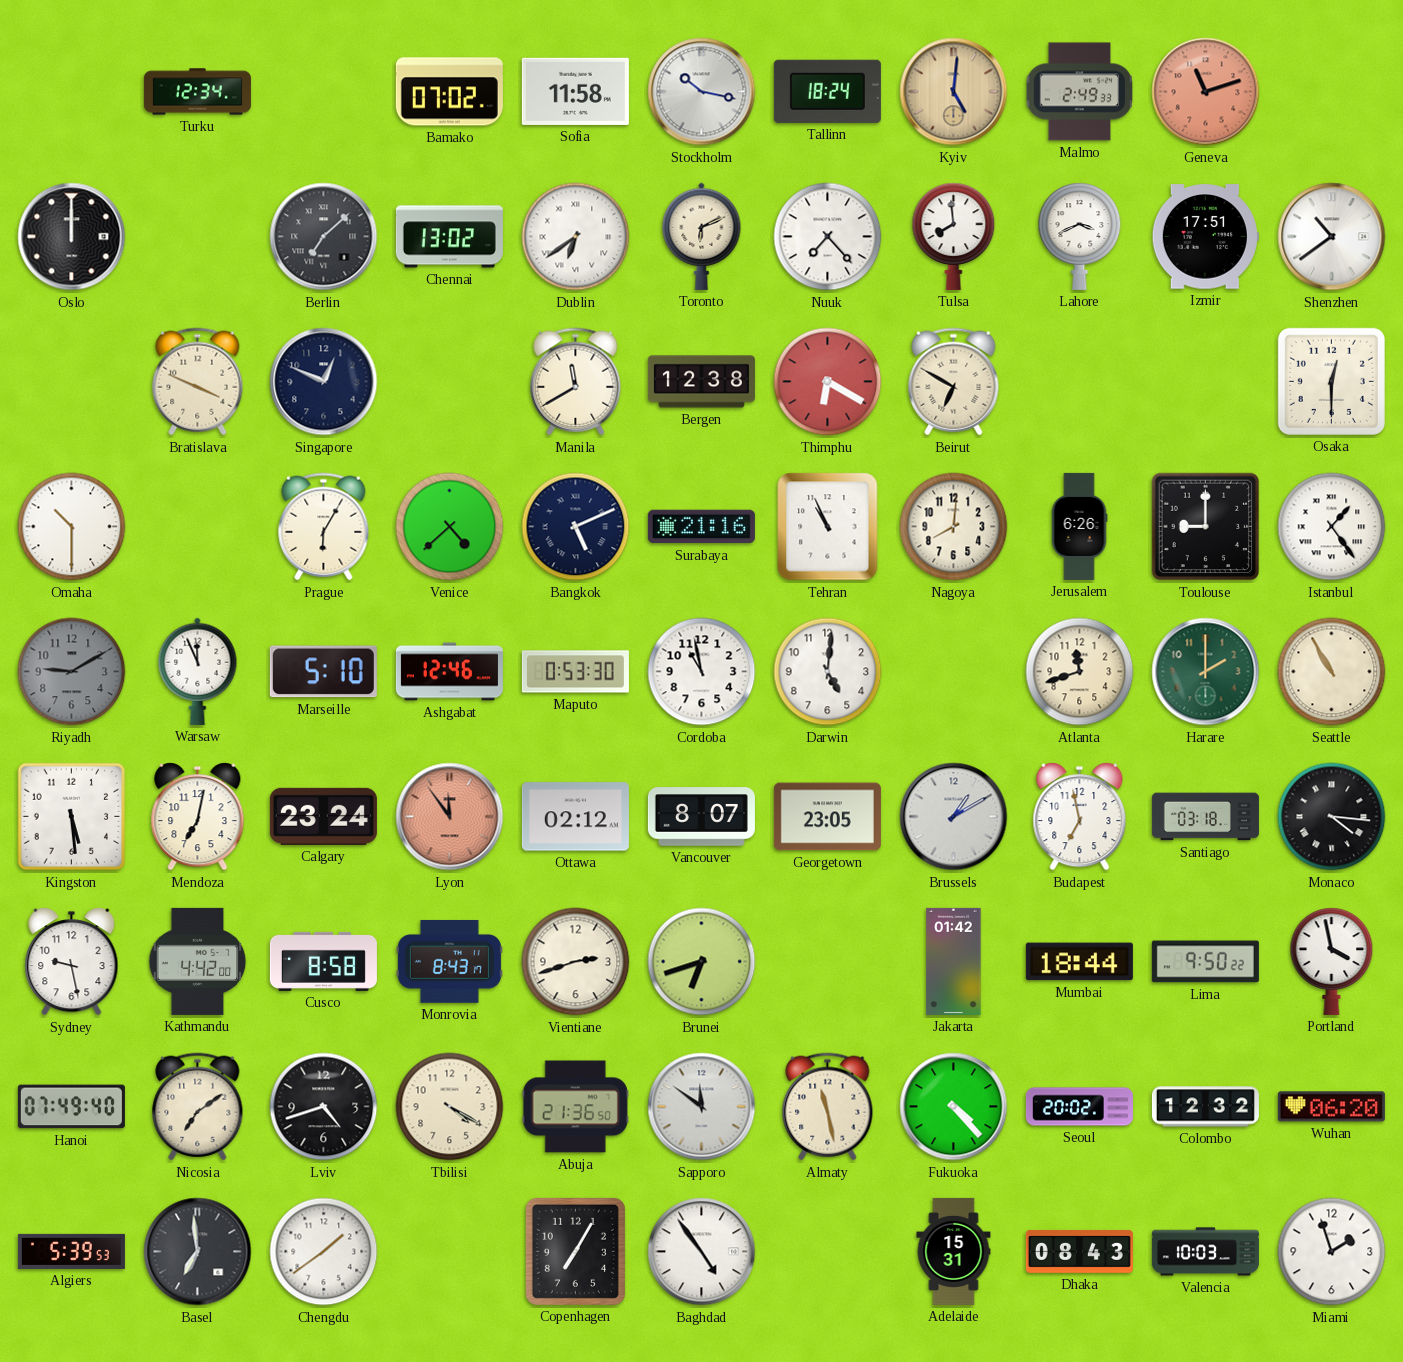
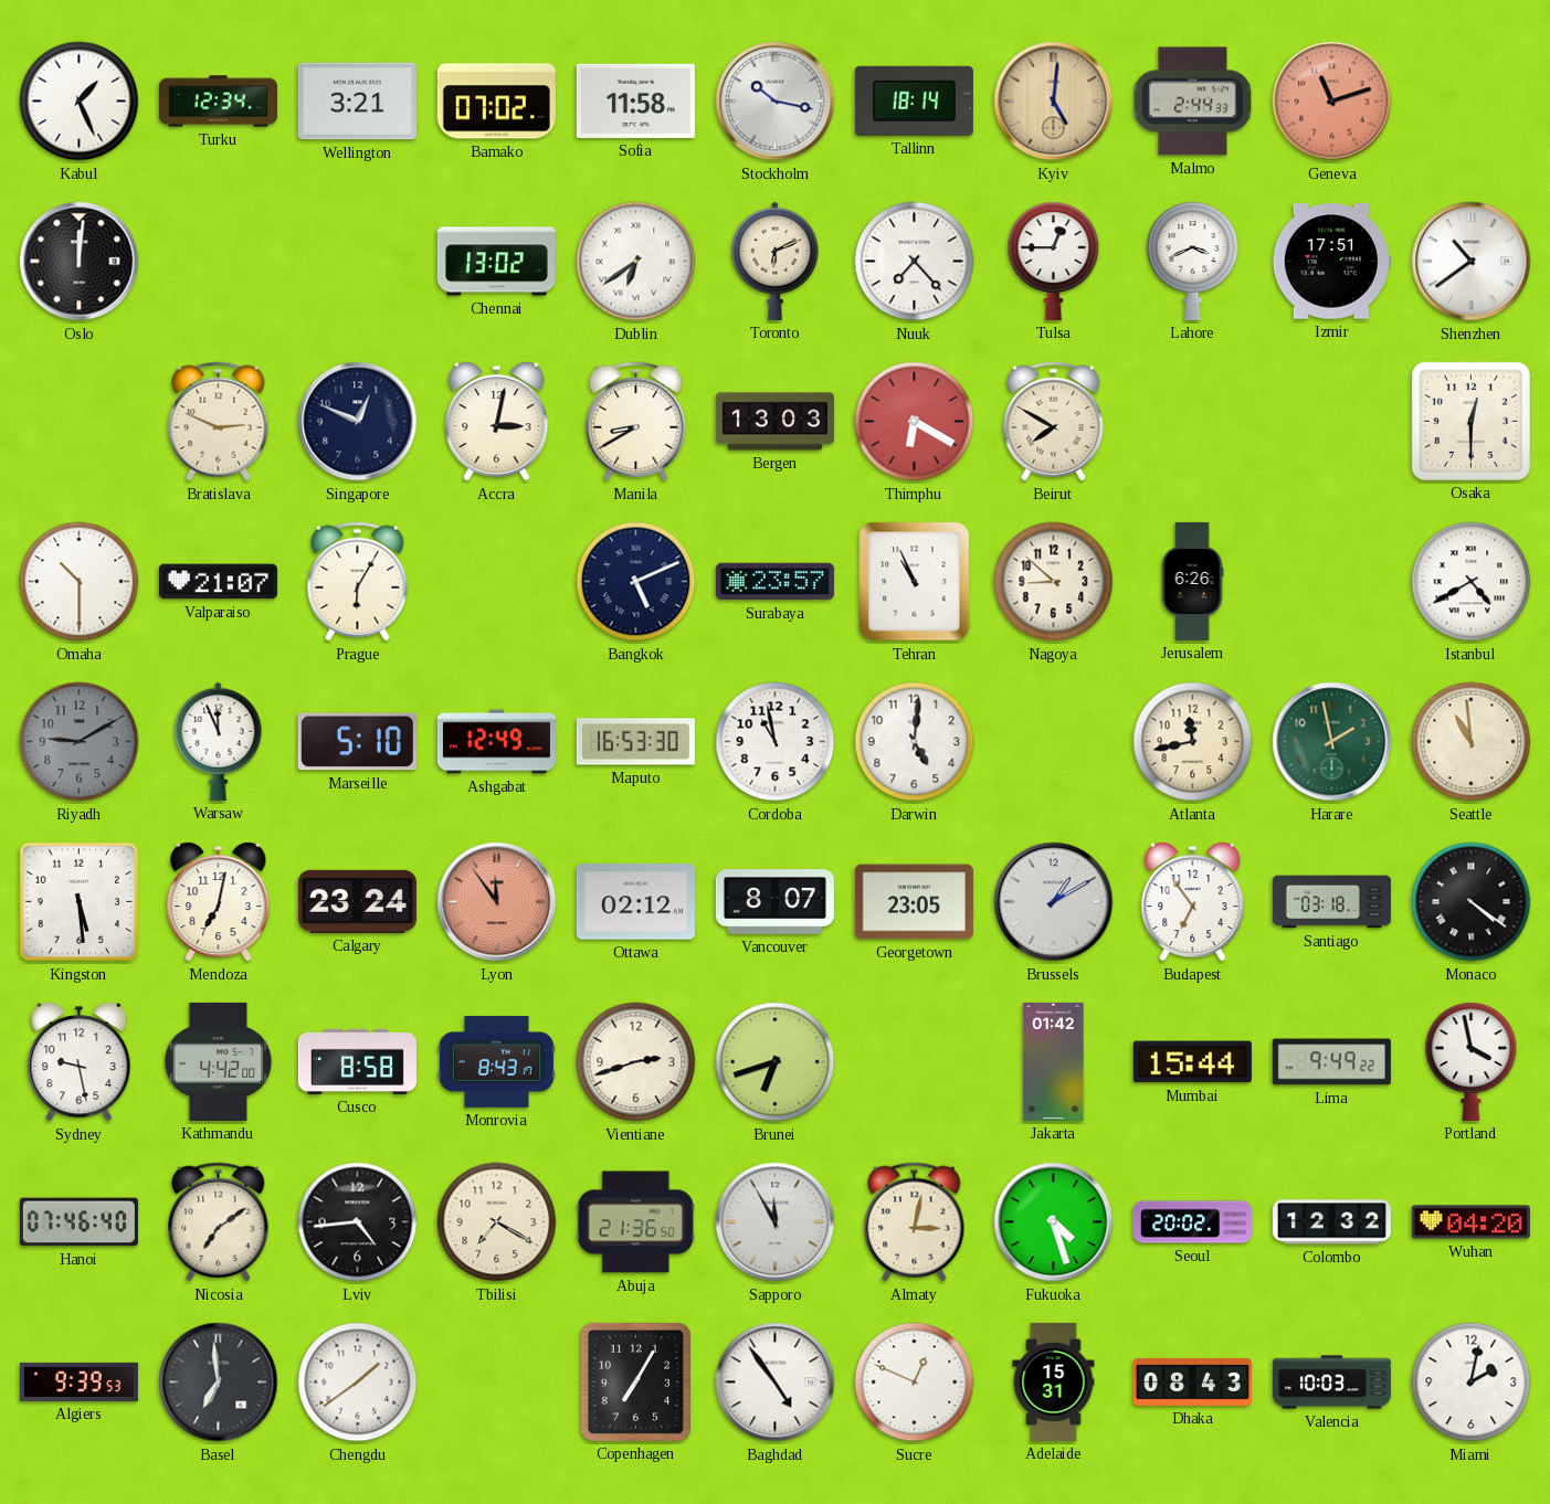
Kabul: none -> 1:26
Wellington: none -> 3:21
Tallinn: 18:24 -> 18:14
Malmo: 2:49 -> 2:44
Oslo: 12:00 -> 12:01
Berlin: 7:08 -> none
Tulsa: 7:59 -> 12:45
Bratislava: 3:49 -> 2:49
Accra: none -> 3:02
Manila: 11:40 -> 8:40
Bergen: 12:38 -> 13:03
Beirut: 6:50 -> 7:50
Valparaiso: none -> 21:07
Venice: 4:38 -> none
Surabaya: 21:16 -> 23:57
Nagoya: 8:01 -> 8:52
Toulouse: 9:00 -> none
Istanbul: 1:24 -> 4:40
Ashgabat: 12:46 -> 12:49
Maputo: 0:53 -> 16:53
Atlanta: 11:42 -> 11:43
Harare: 2:00 -> 1:58
Seattle: 10:55 -> 10:59
Budapest: 6:58 -> 6:54
Monaco: 4:16 -> 4:21
Mumbai: 18:44 -> 15:44
Lima: 9:50 -> 9:49
Hanoi: 07:49 -> 07:46
Lviv: 4:42 -> 4:44
Tbilisi: 4:20 -> 7:20
Sapporo: 11:51 -> 11:55
Almaty: 11:28 -> 3:02
Fukuoka: 4:23 -> 4:27
Wuhan: 06:20 -> 04:20
Algiers: 5:39 -> 9:39
Sucre: none -> 12:49
Miami: 1:57 -> 2:02
